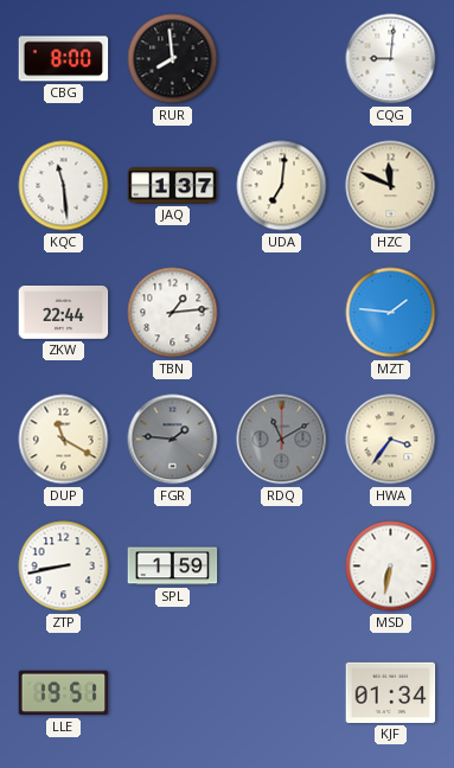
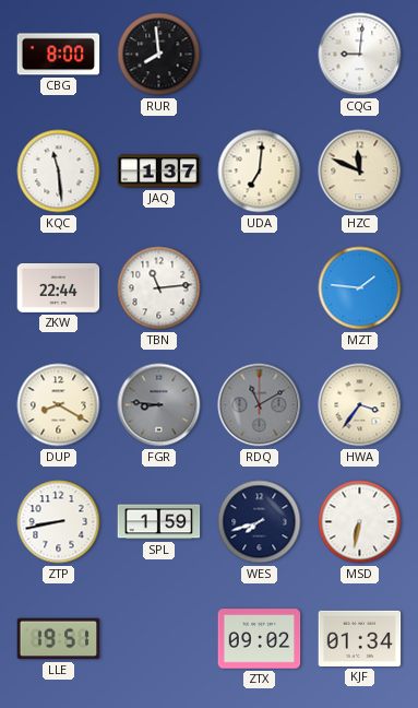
TBN: 1:14 -> 11:14
DUP: 11:20 -> 8:20
FGR: 1:46 -> 8:46
WES: none -> 7:42
ZTX: none -> 09:02
